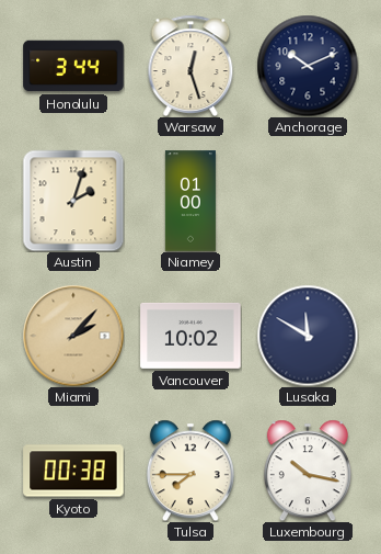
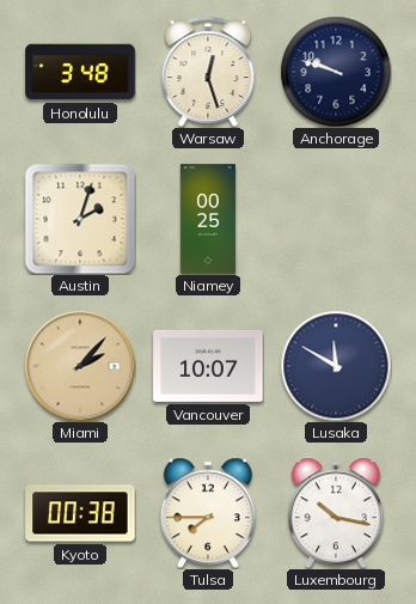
Honolulu: 3:44 -> 3:48
Anchorage: 10:11 -> 9:48
Niamey: 01:00 -> 00:25
Vancouver: 10:02 -> 10:07
